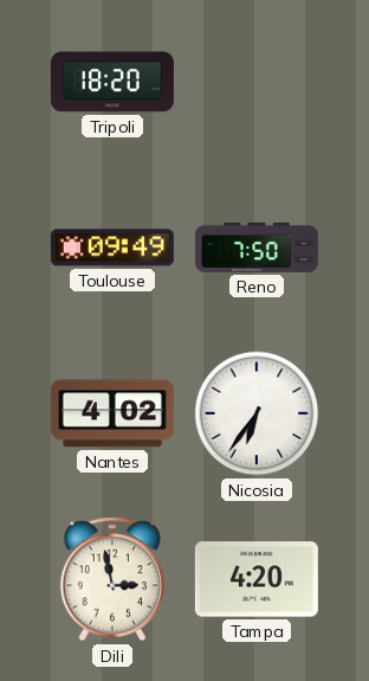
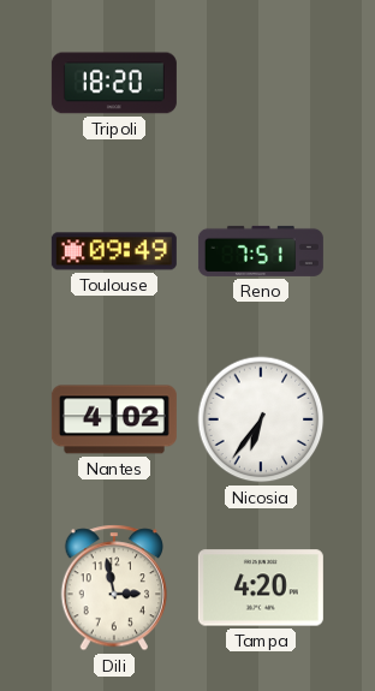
Reno: 7:50 -> 7:51
